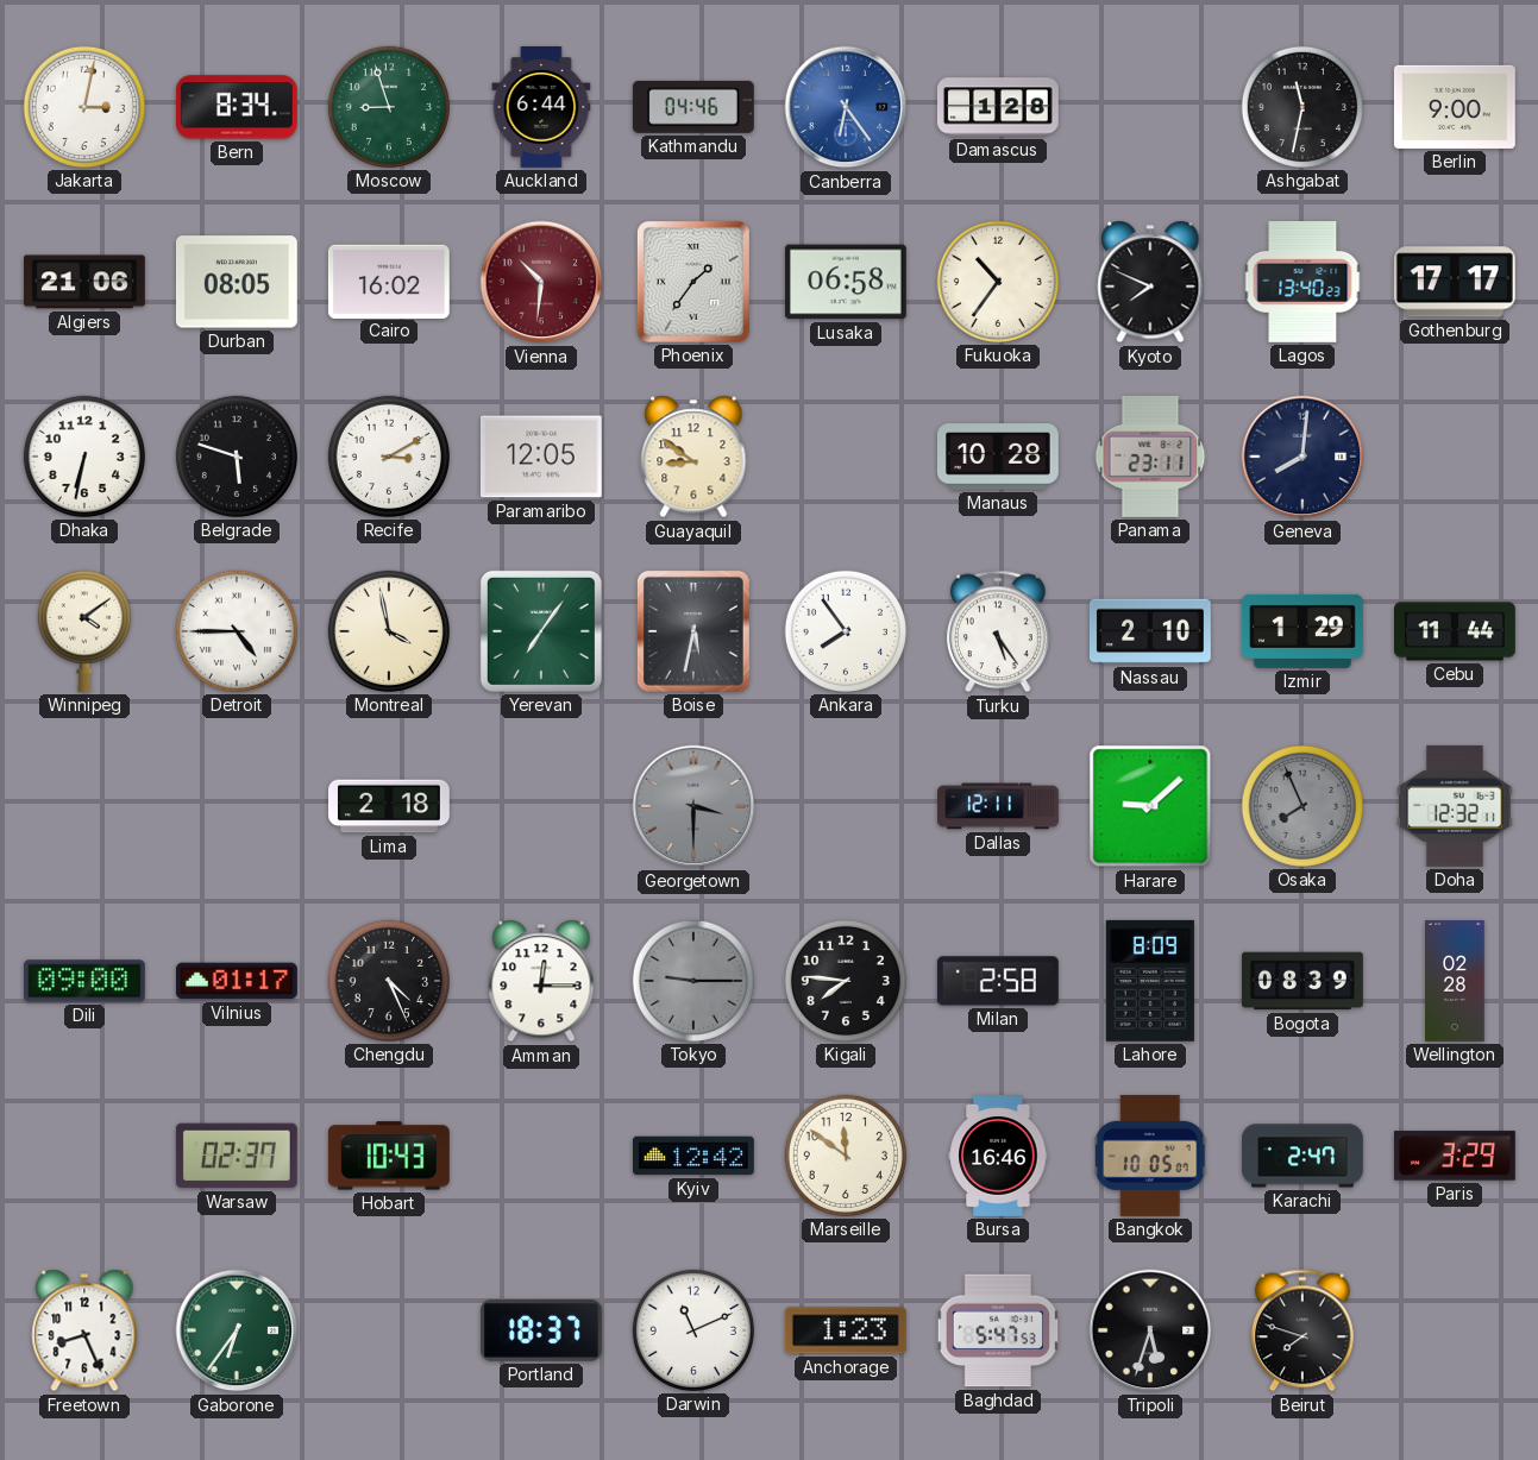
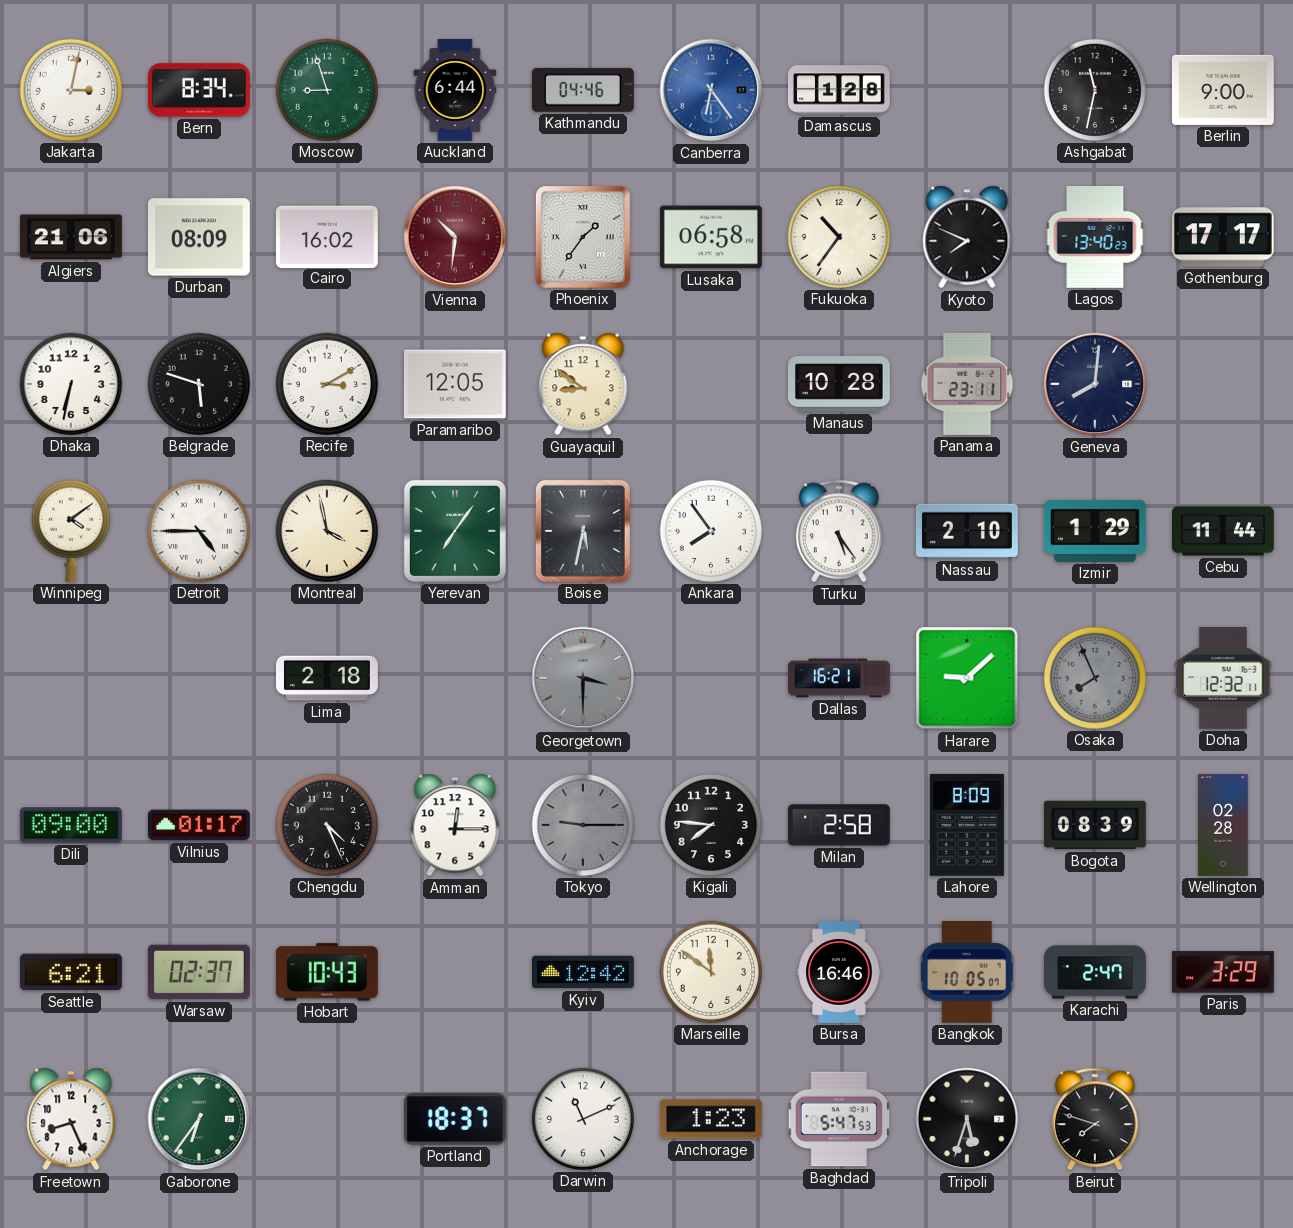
Durban: 08:05 -> 08:09
Dallas: 12:11 -> 16:21
Seattle: none -> 6:21
